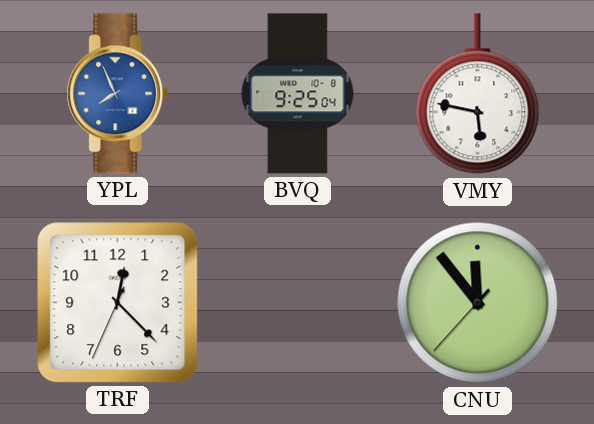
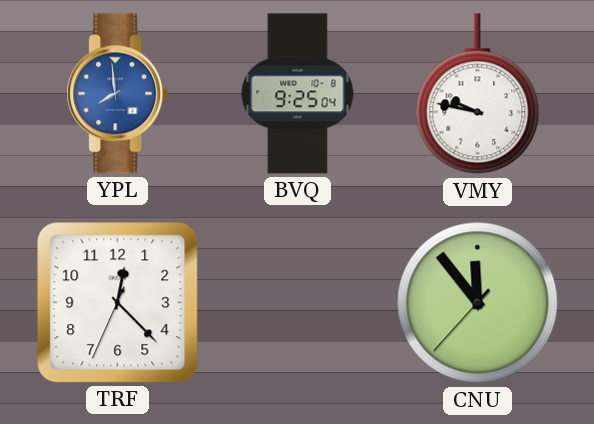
YPL: 7:56 -> 7:59
VMY: 5:47 -> 9:47
